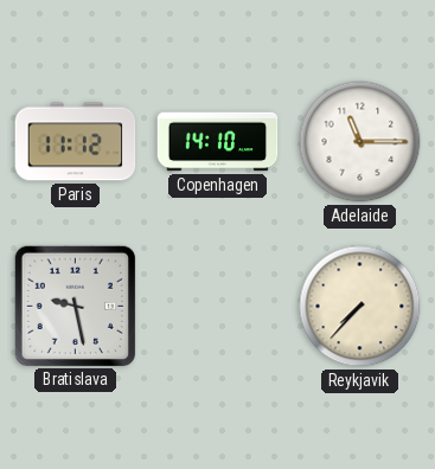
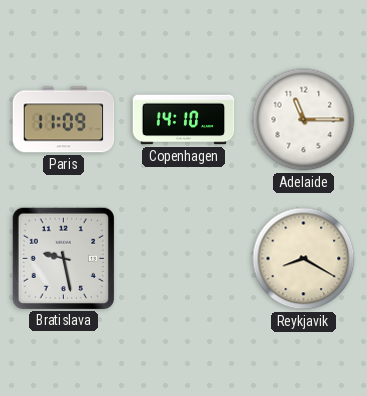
Paris: 11:12 -> 11:09
Reykjavik: 7:37 -> 8:20
